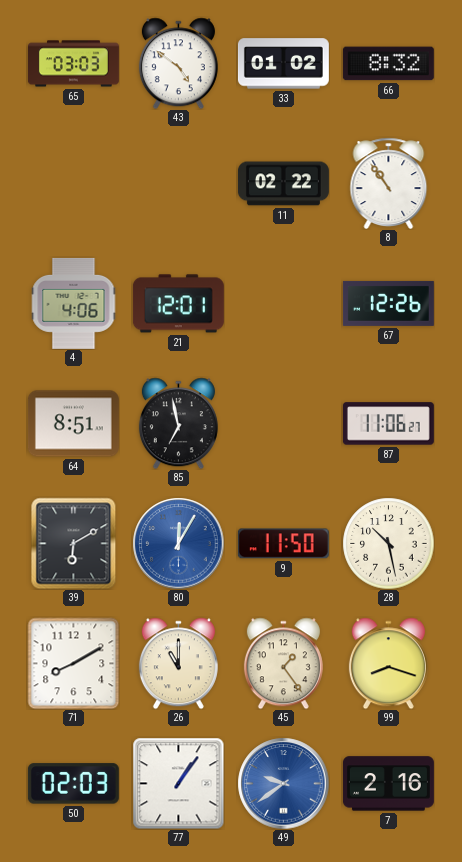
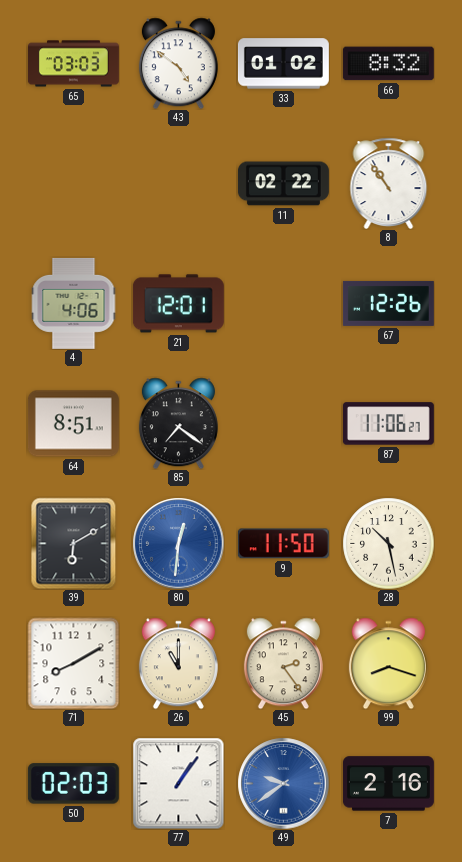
85: 6:58 -> 7:21
80: 12:05 -> 12:31
45: 1:24 -> 2:24
